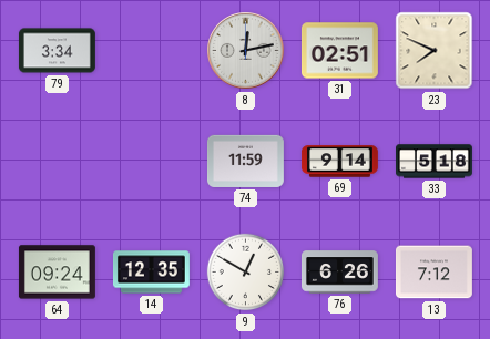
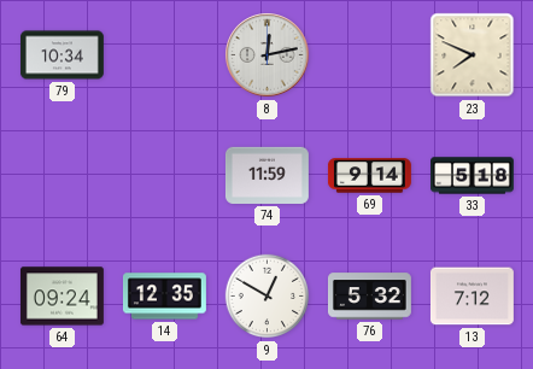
79: 3:34 -> 10:34
31: 02:51 -> none
76: 6:26 -> 5:32
